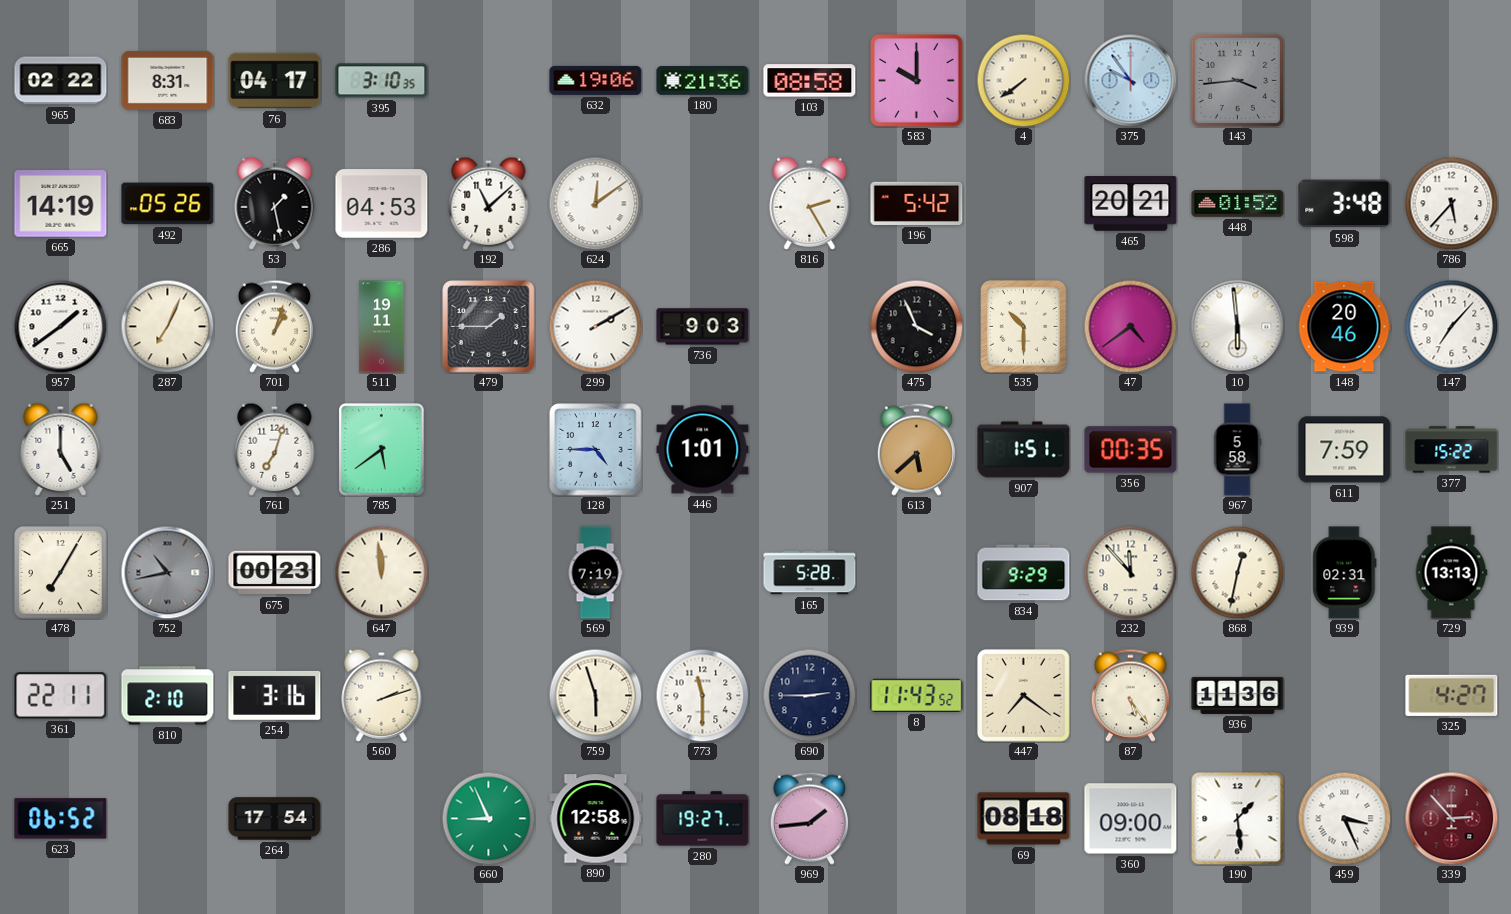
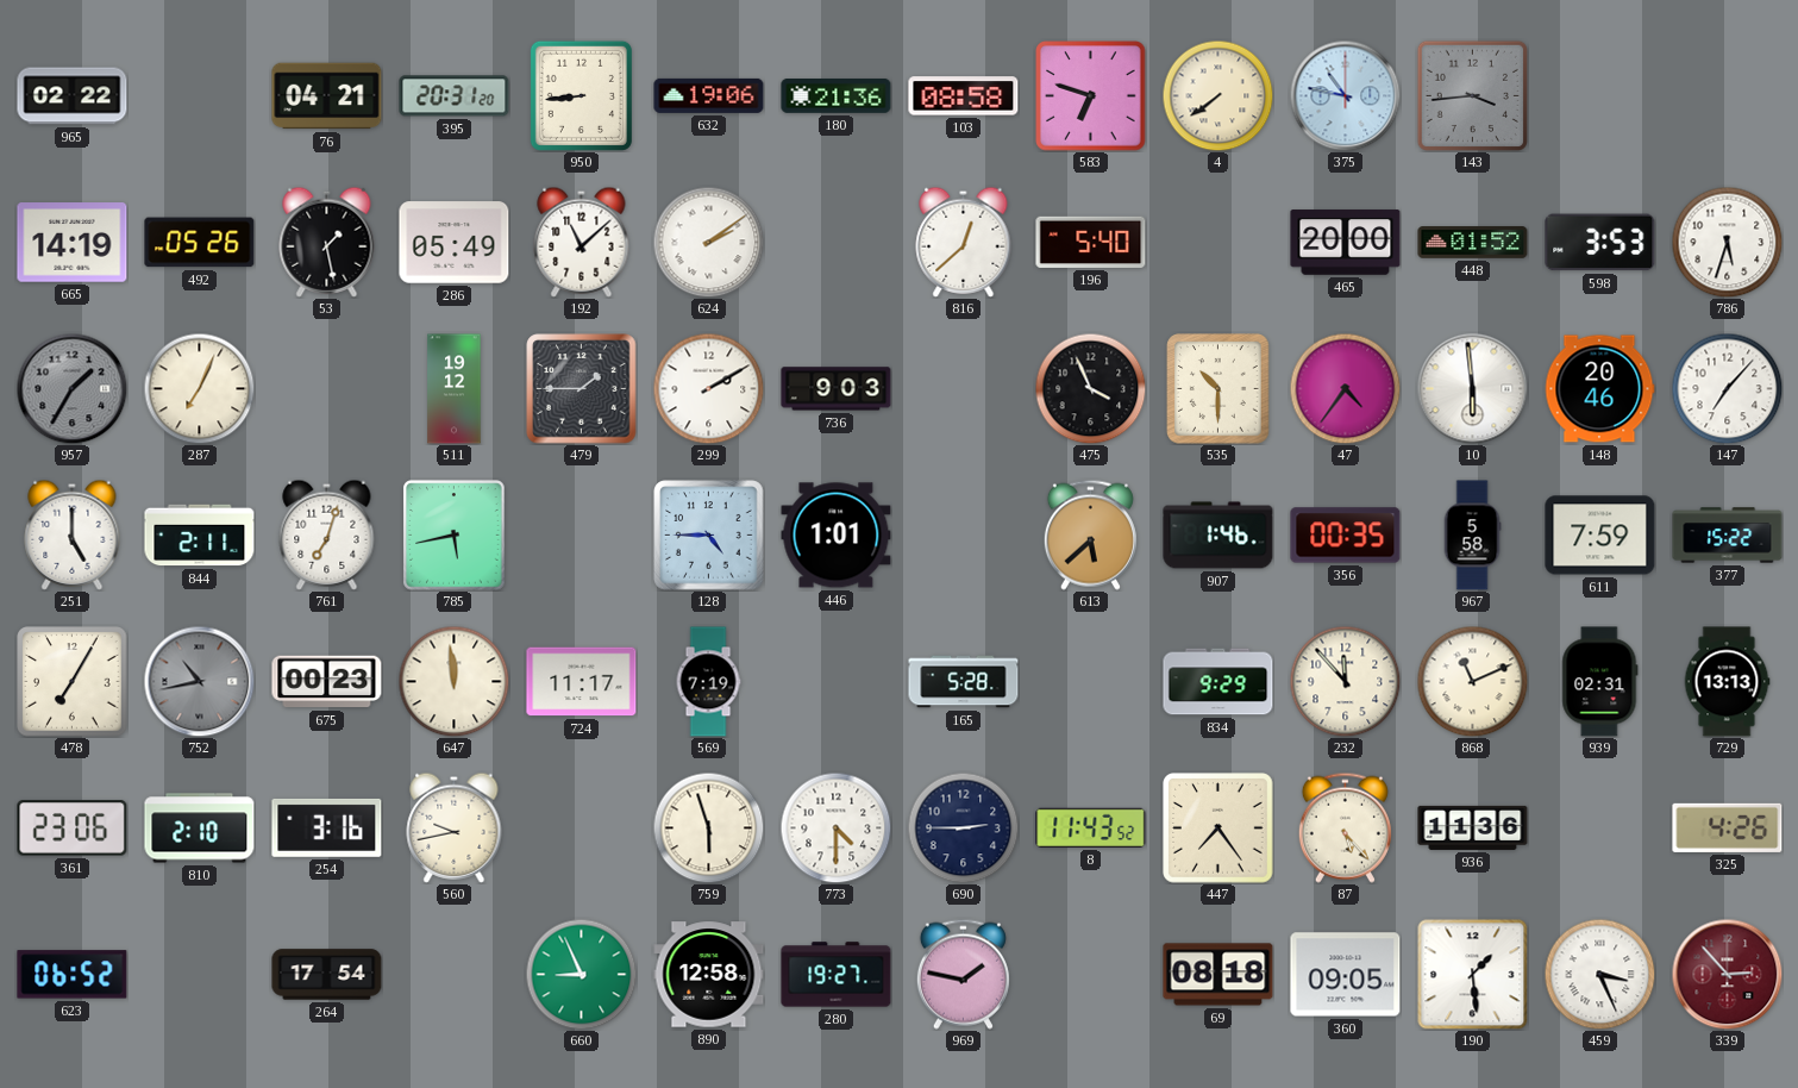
683: 8:31 -> none
76: 04:17 -> 04:21
395: 3:10 -> 20:31
950: none -> 8:44
583: 10:00 -> 6:48
375: 9:54 -> 10:47
286: 04:53 -> 05:49
624: 12:09 -> 2:09
816: 2:25 -> 12:38
196: 5:42 -> 5:40
465: 20:21 -> 20:00
598: 3:48 -> 3:53
786: 5:37 -> 5:33
957: 1:39 -> 1:35
957 dial: white -> grey
701: 1:03 -> none
511: 19:11 -> 19:12
47: 4:39 -> 4:36
844: none -> 2:11
785: 5:39 -> 5:43
907: 1:51 -> 1:46
724: none -> 11:17
868: 12:32 -> 11:11
361: 22:11 -> 23:06
560: 2:12 -> 9:43
773: 11:30 -> 4:30
447: 7:21 -> 7:24
87: 5:24 -> 5:23
325: 4:27 -> 4:26
969: 1:44 -> 1:47
360: 09:00 -> 09:05
